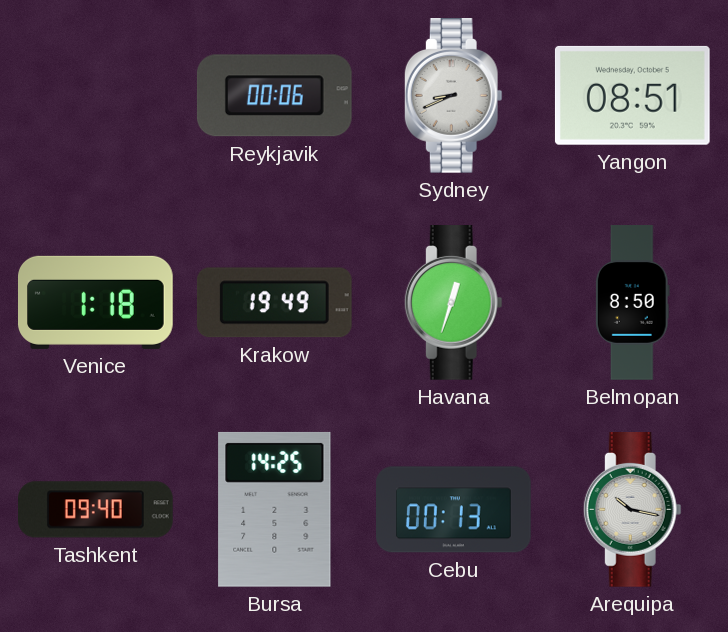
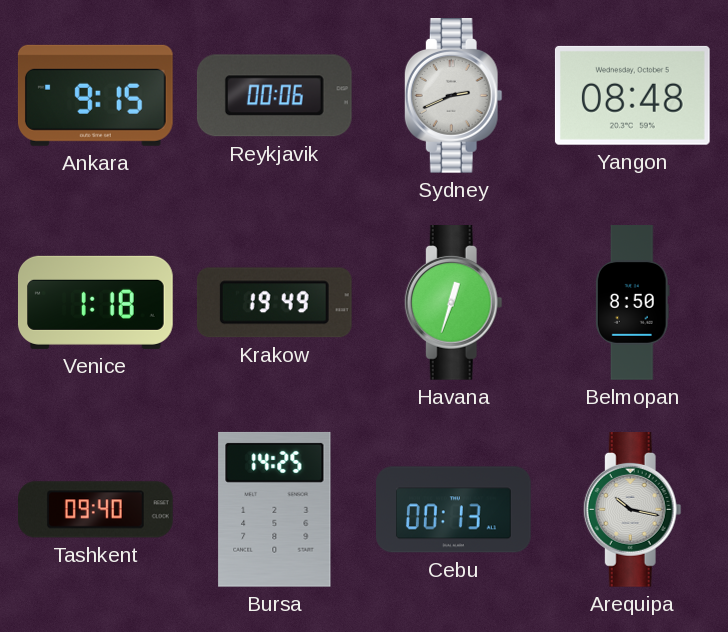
Ankara: none -> 9:15
Sydney: 8:41 -> 2:41
Yangon: 08:51 -> 08:48
